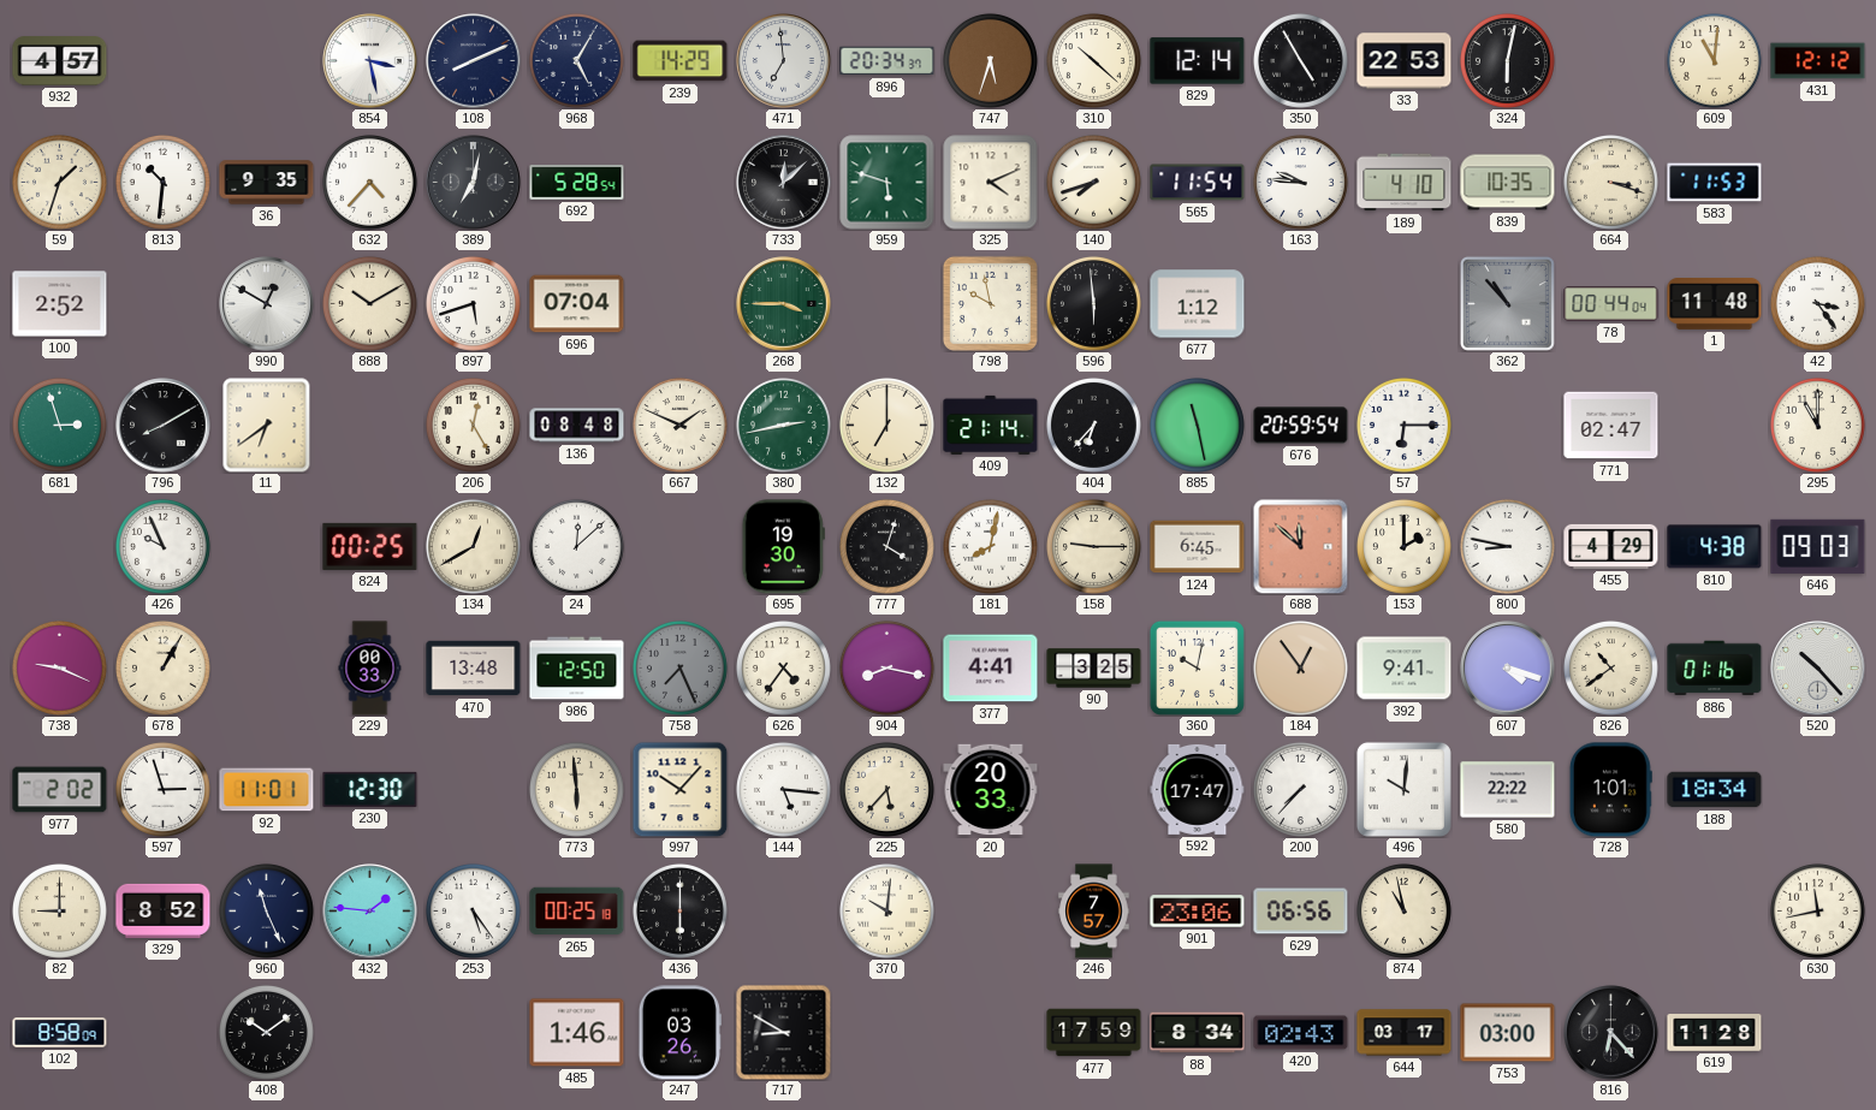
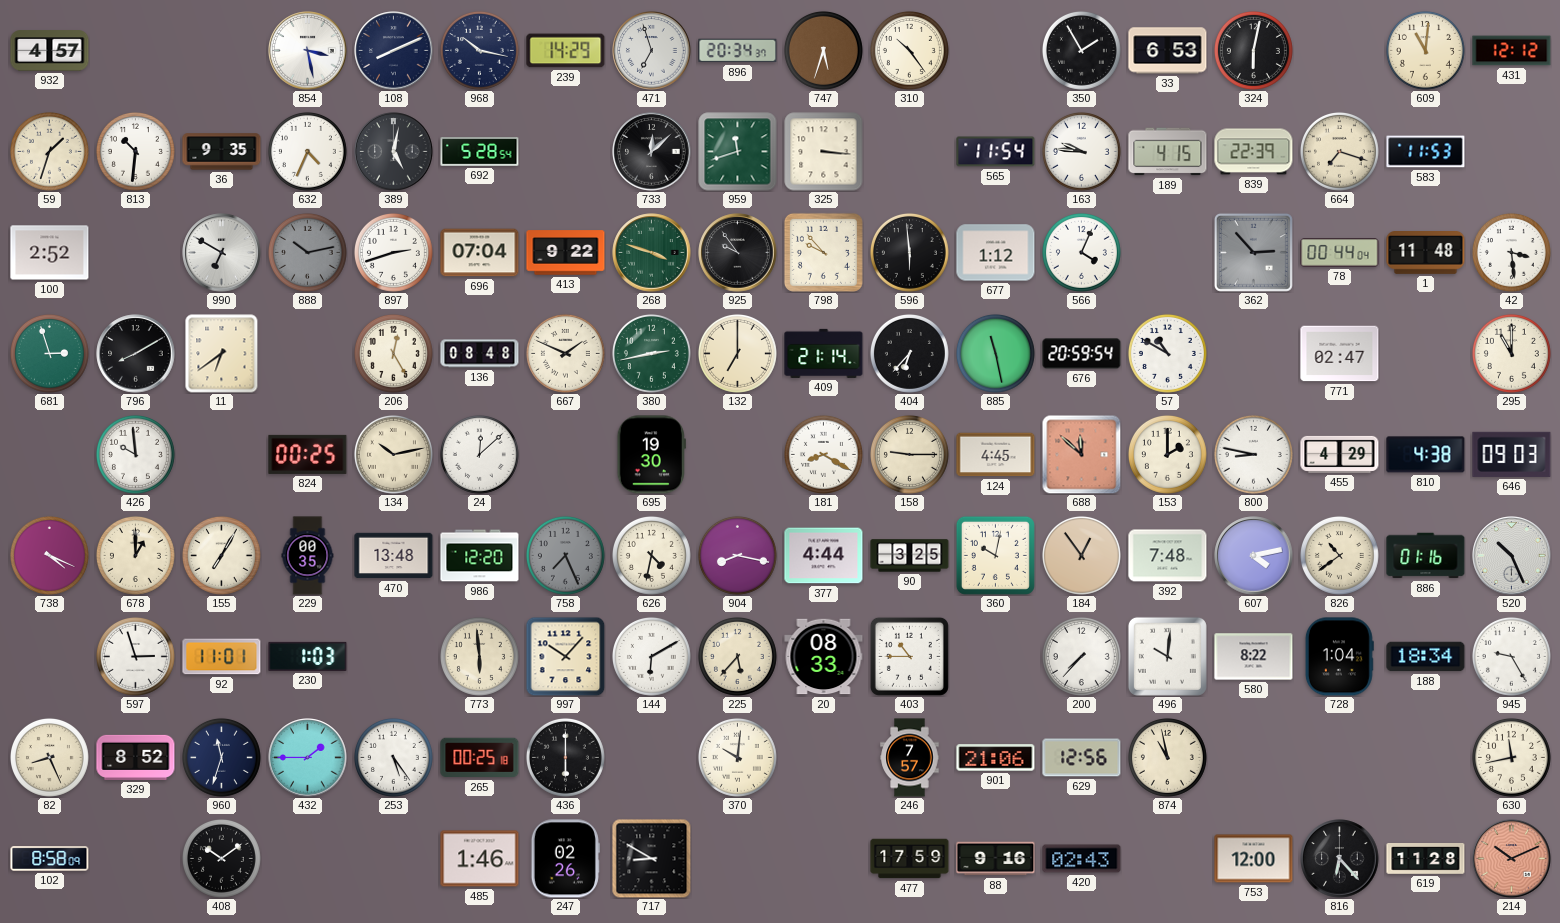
968: 5:05 -> 10:17
471: 6:59 -> 6:57
310: 10:22 -> 10:24
829: 12:14 -> none
350: 4:55 -> 1:55
33: 22:53 -> 6:53
632: 4:37 -> 4:34
389: 7:02 -> 5:02
959: 5:48 -> 11:42
325: 4:11 -> 3:16
140: 7:42 -> none
189: 4:10 -> 4:15
839: 10:35 -> 22:39
664: 3:18 -> 7:18
990: 12:50 -> 6:50
888: 10:10 -> 10:13
888 dial: cream -> grey
897: 5:42 -> 2:42
413: none -> 9:22
268: 3:45 -> 3:48
925: none -> 9:54
798: 9:58 -> 9:53
566: none -> 4:04
362: 10:53 -> 2:53
42: 3:24 -> 3:29
57: 6:15 -> 10:50
426: 9:56 -> 9:59
134: 12:40 -> 10:13
777: 4:03 -> none
181: 8:02 -> 8:20
124: 6:45 -> 4:45
738: 9:19 -> 4:19
678: 1:05 -> 1:00
155: none -> 7:05
229: 00:33 -> 00:35
986: 12:50 -> 12:20
626: 4:36 -> 4:32
377: 4:41 -> 4:44
392: 9:41 -> 7:48
607: 4:18 -> 4:13
520: 10:23 -> 10:26
977: 2:02 -> none
230: 12:30 -> 1:03
144: 5:16 -> 6:10
20: 20:33 -> 08:33
403: none -> 10:45
592: 17:47 -> none
580: 22:22 -> 8:22
728: 1:01 -> 1:04
945: none -> 9:25
82: 9:00 -> 8:26
960: 11:26 -> 11:33
432: 1:46 -> 1:45
901: 23:06 -> 21:06
629: 06:56 -> 12:56
247: 03:26 -> 02:26
88: 8:34 -> 9:16
644: 03:17 -> none
753: 03:00 -> 12:00
214: none -> 10:11
